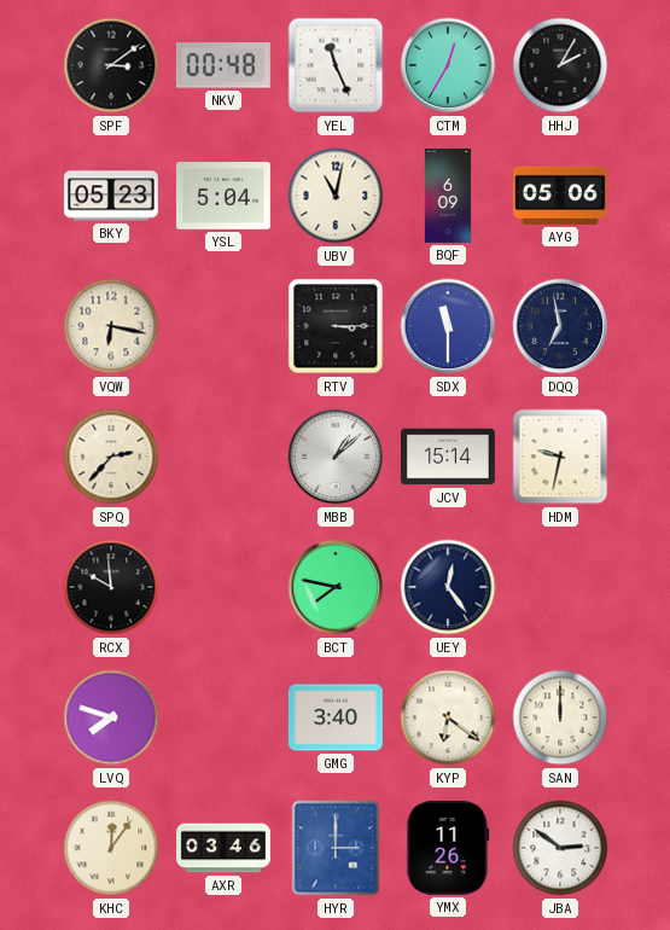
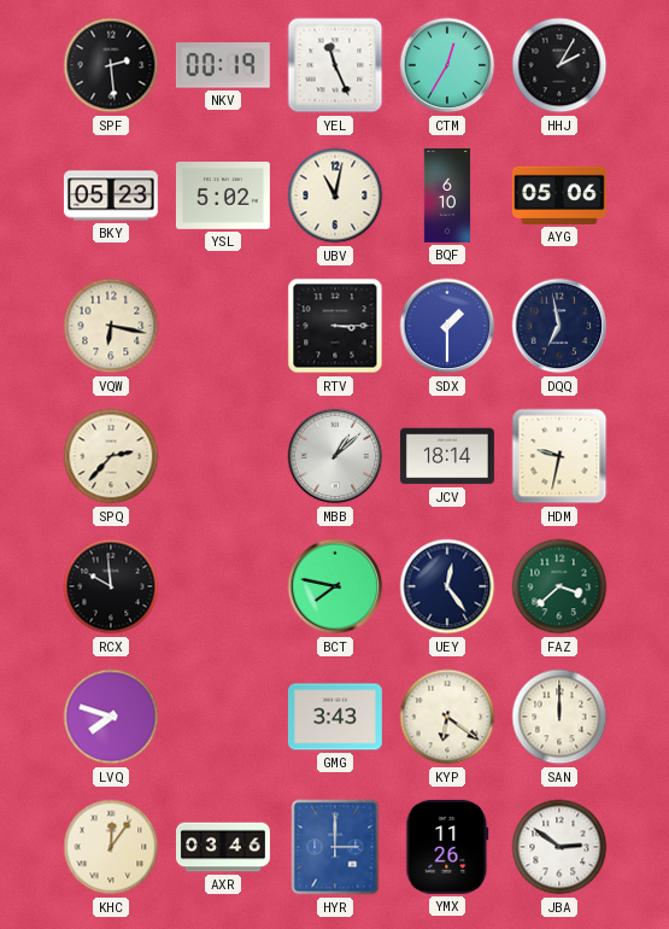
SPF: 3:09 -> 2:29
NKV: 00:48 -> 00:19
YSL: 5:04 -> 5:02
BQF: 6:09 -> 6:10
SDX: 11:30 -> 1:30
JCV: 15:14 -> 18:14
FAZ: none -> 3:38
GMG: 3:40 -> 3:43
